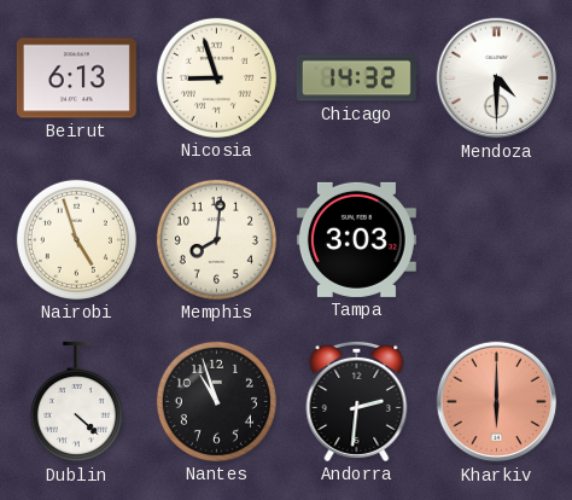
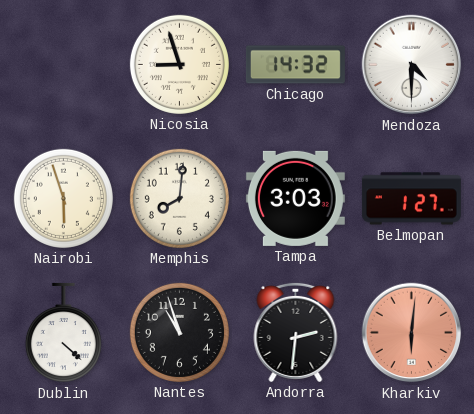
Beirut: 6:13 -> none
Nairobi: 4:57 -> 5:57
Belmopan: none -> 1:27
Kharkiv: 6:00 -> 6:01
